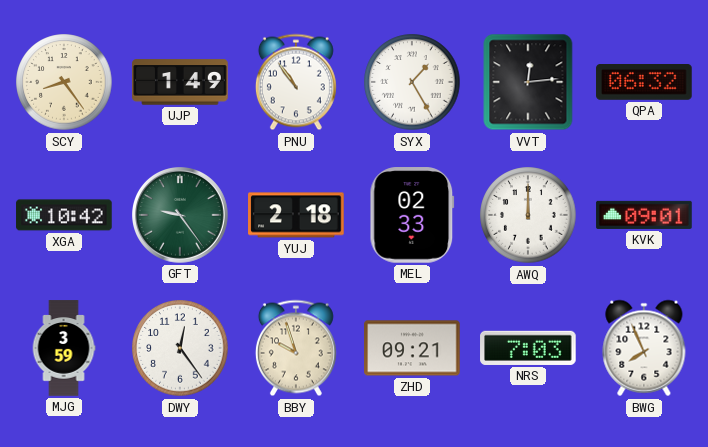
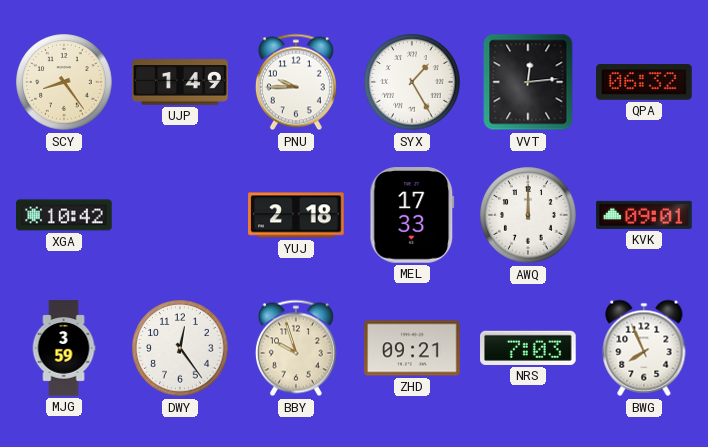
PNU: 10:54 -> 9:45
GFT: 9:24 -> none
MEL: 02:33 -> 17:33
